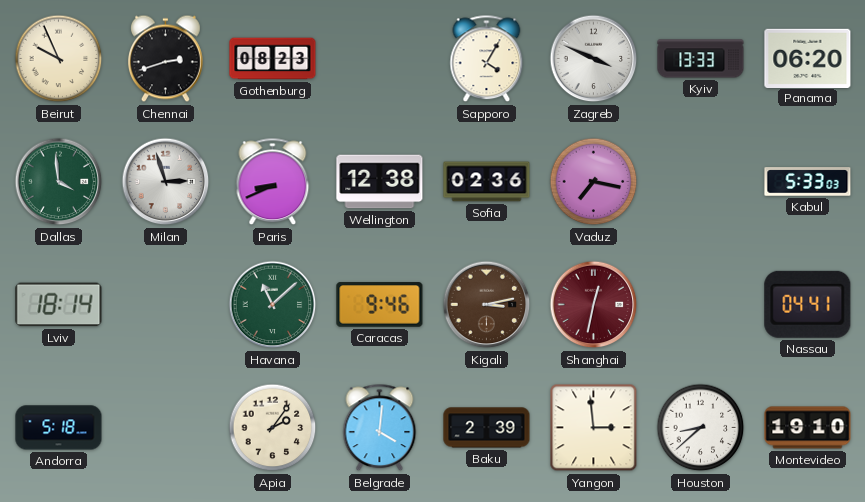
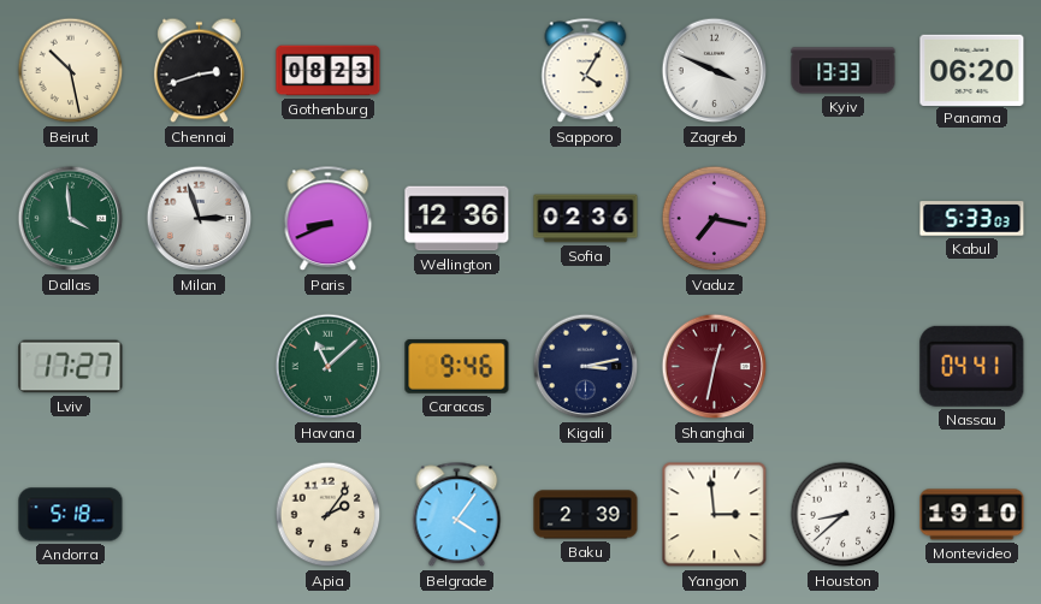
Beirut: 9:56 -> 10:28
Wellington: 12:38 -> 12:36
Lviv: 18:14 -> 17:27
Kigali dial: brown -> navy
Belgrade: 4:01 -> 4:06
